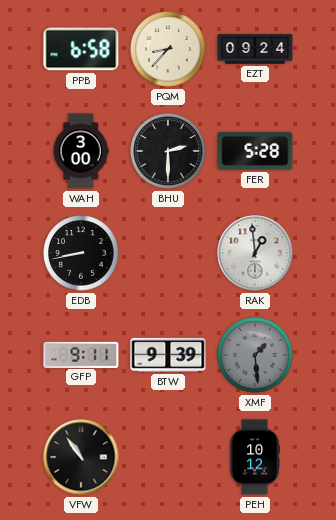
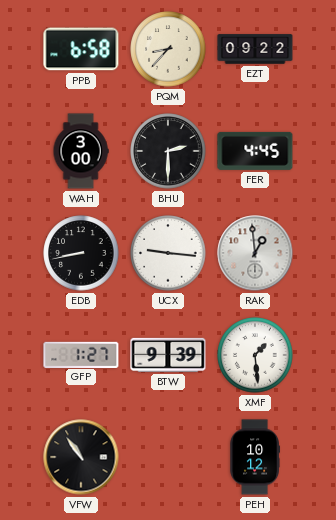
EZT: 09:24 -> 09:22
FER: 5:28 -> 4:45
UCX: none -> 9:16
GFP: 9:11 -> 1:27
XMF dial: grey -> white
